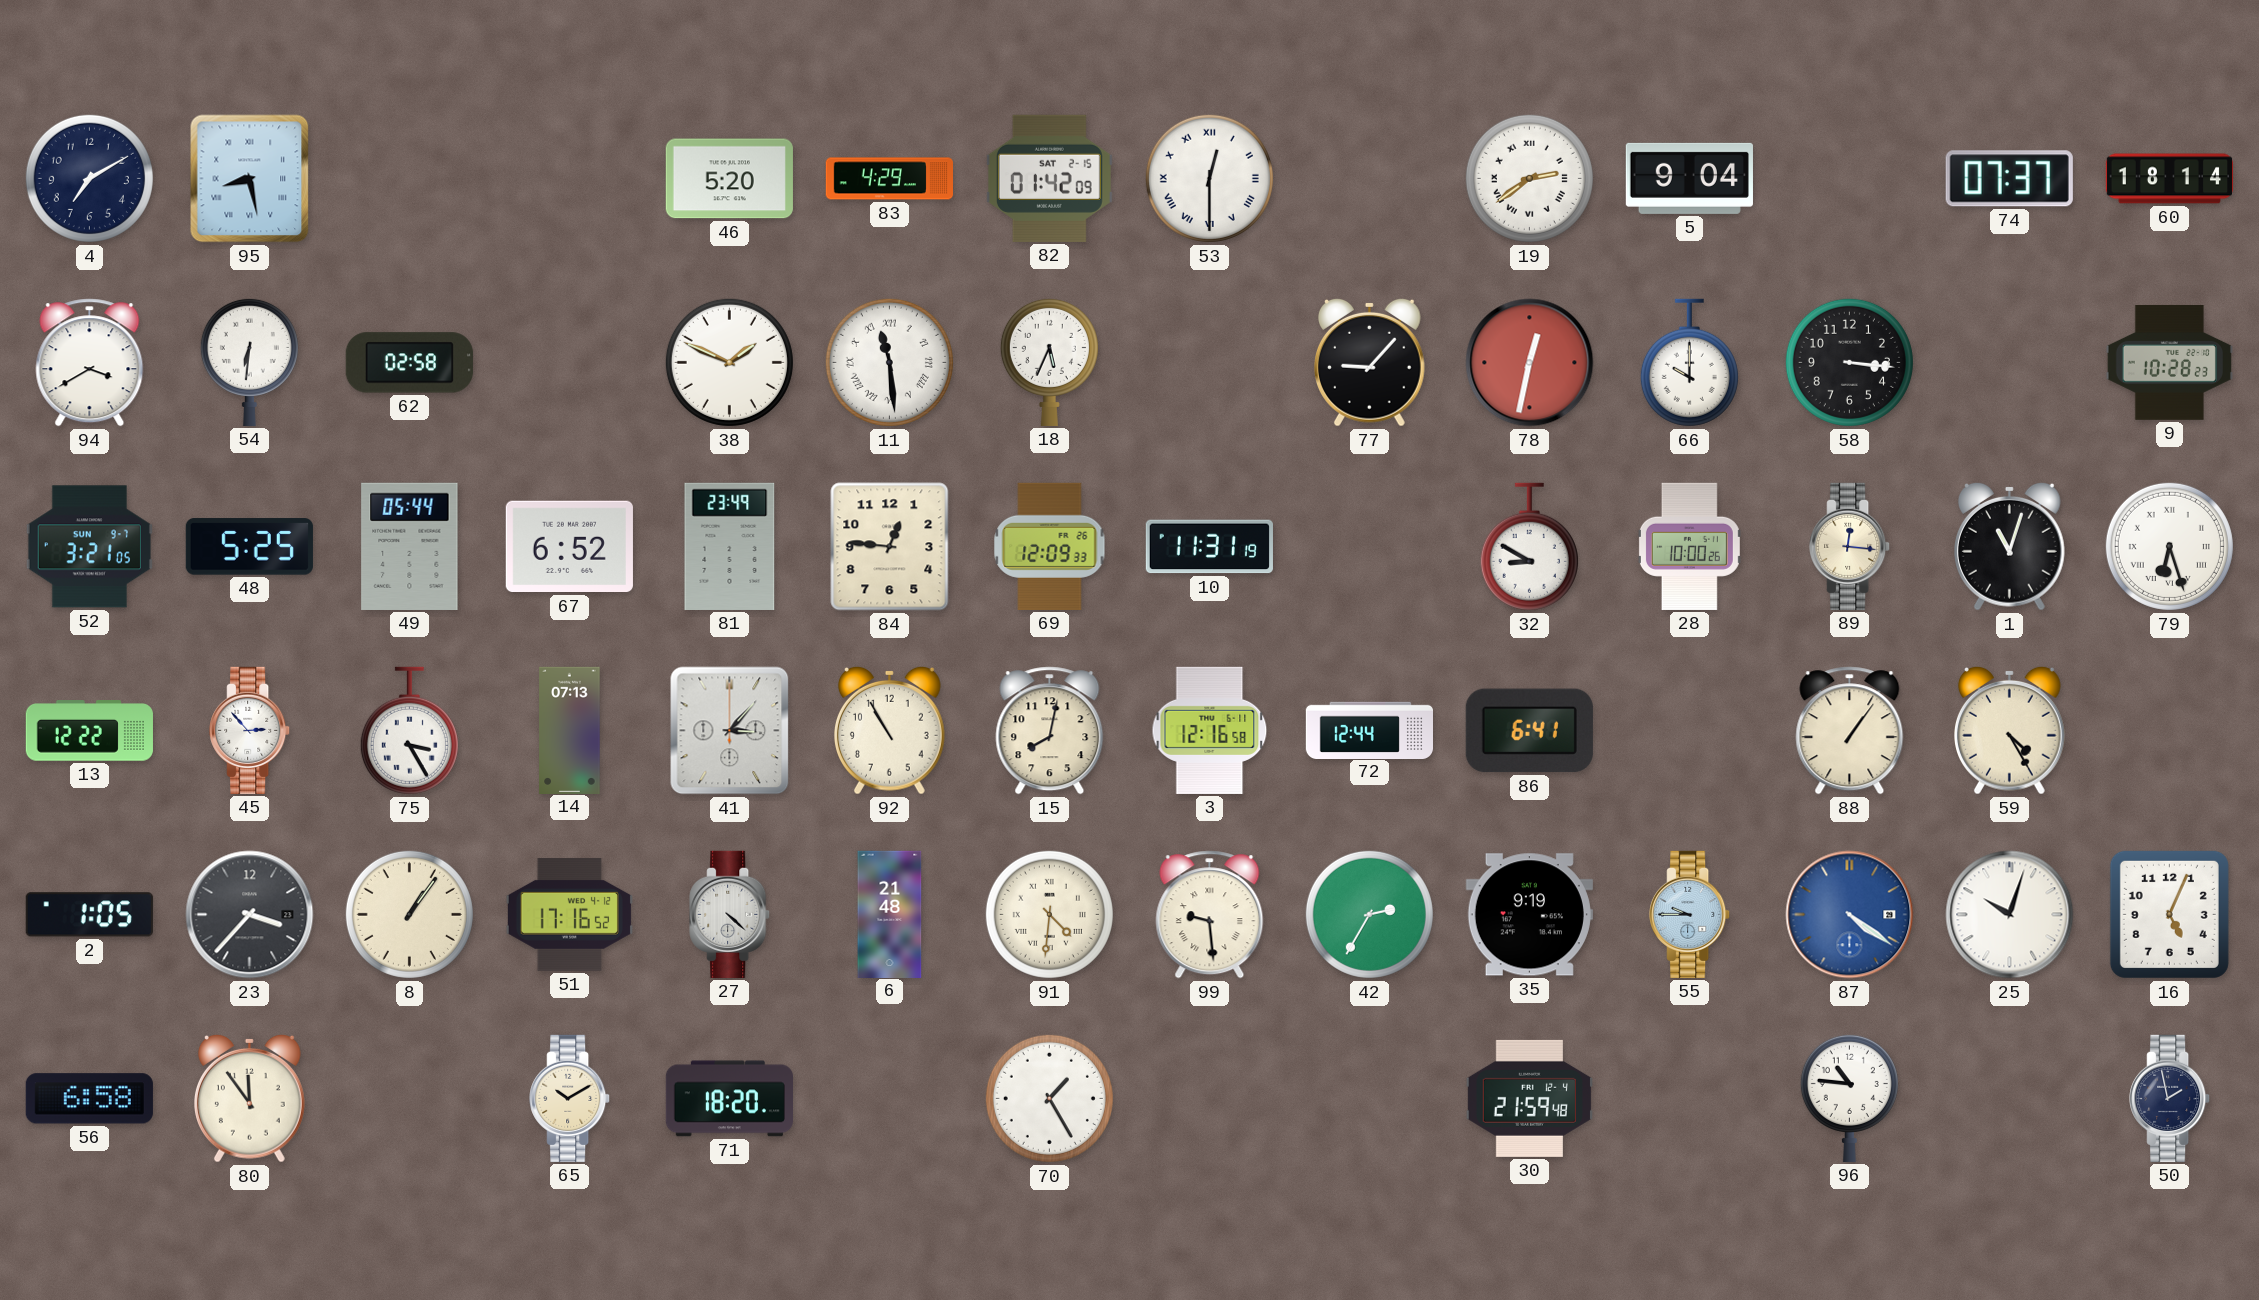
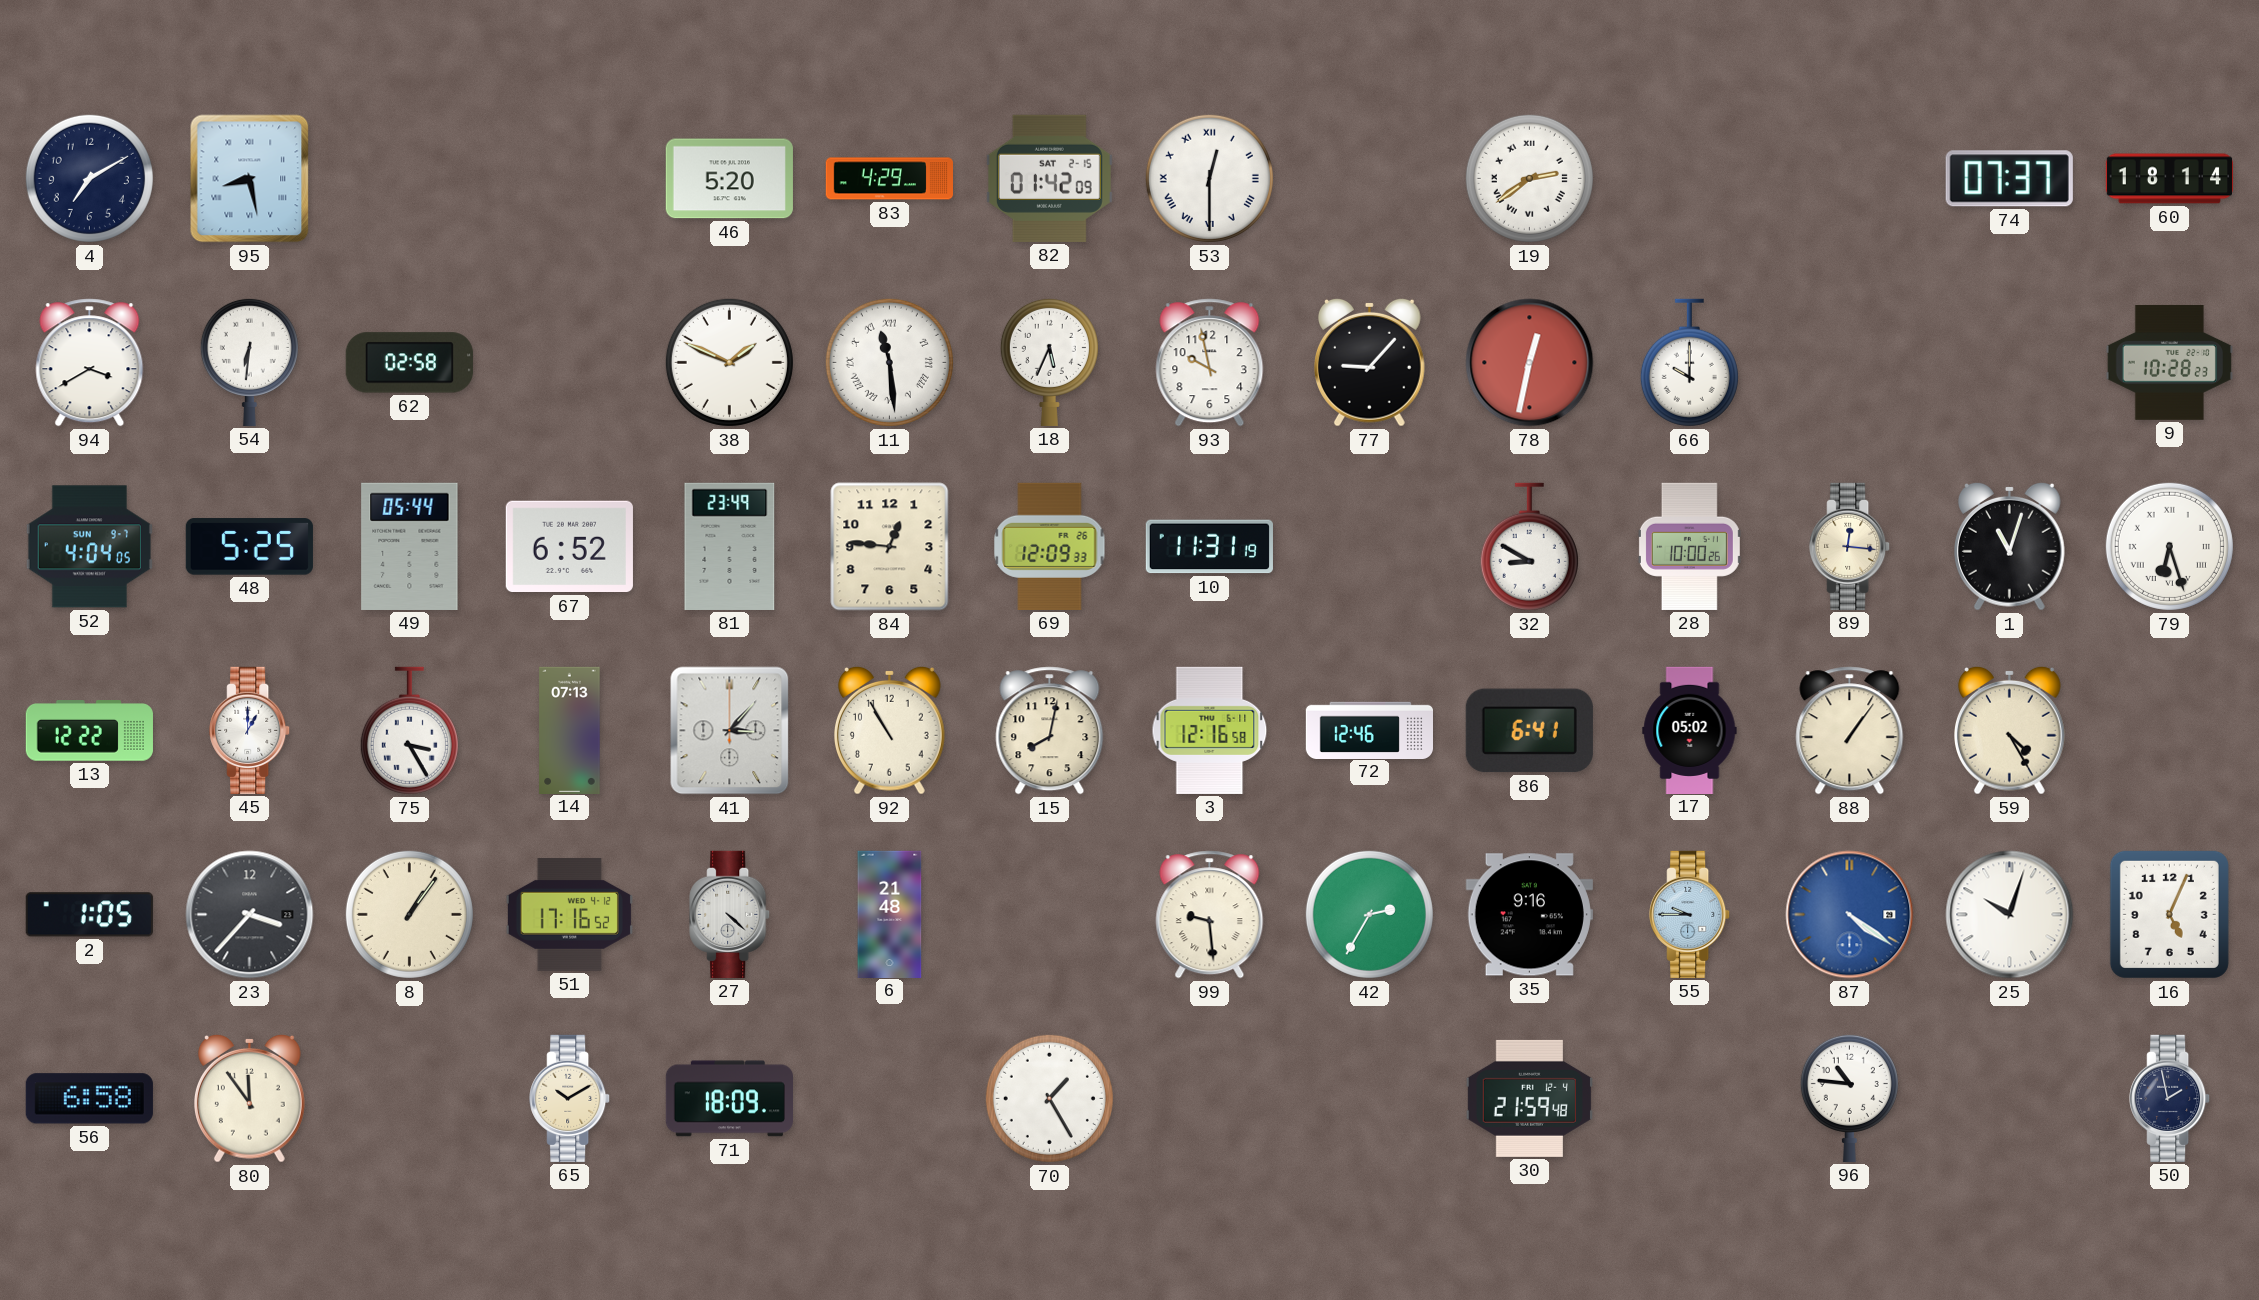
5: 9:04 -> none
93: none -> 9:58
58: 3:16 -> none
52: 3:21 -> 4:04
45: 2:53 -> 1:00
72: 12:44 -> 12:46
17: none -> 05:02
91: 4:31 -> none
35: 9:19 -> 9:16
71: 18:20 -> 18:09
